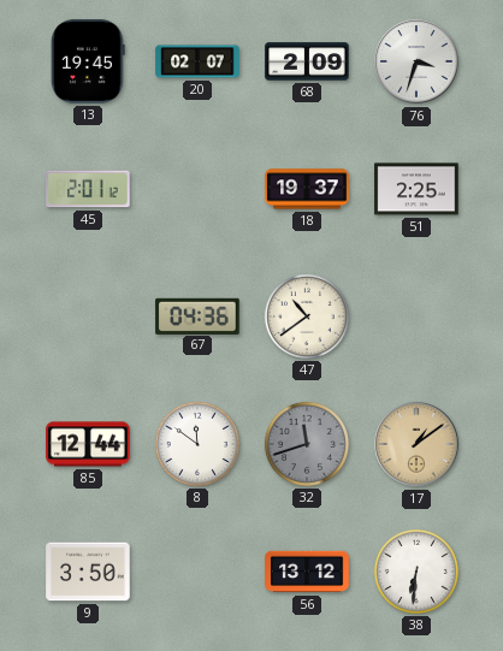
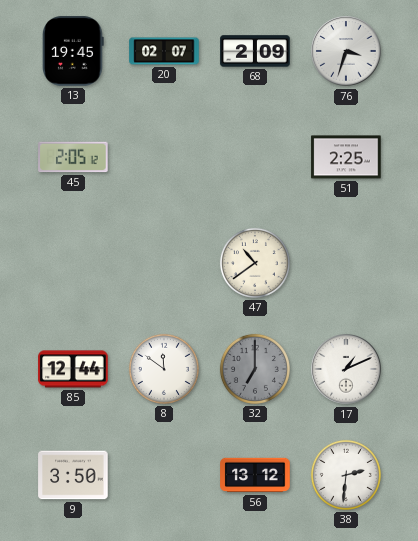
45: 2:01 -> 2:05
18: 19:37 -> none
67: 04:36 -> none
32: 11:42 -> 7:00
17: 1:09 -> 1:11
17 dial: champagne -> white
38: 6:31 -> 2:31
